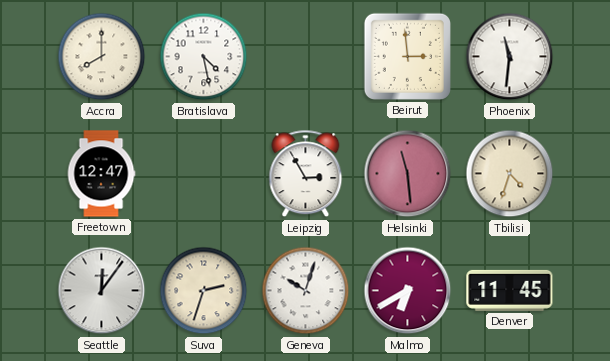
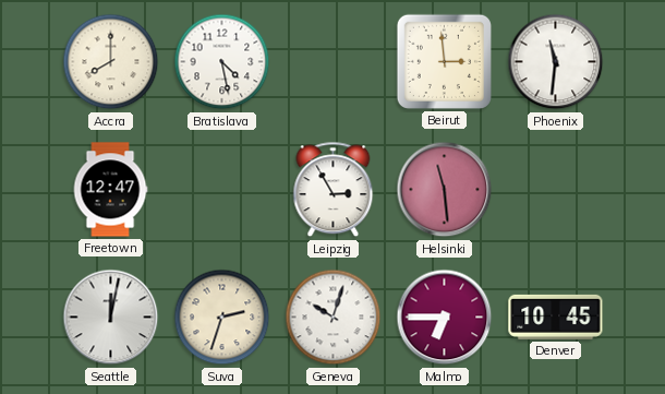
Tbilisi: 4:33 -> none
Seattle: 12:06 -> 12:02
Malmo: 6:40 -> 6:45
Denver: 11:45 -> 10:45
